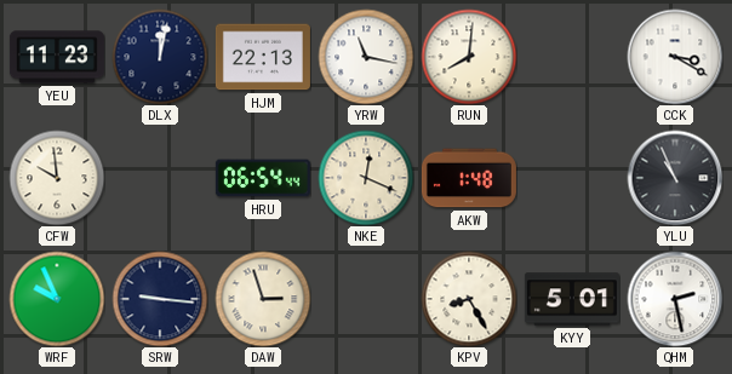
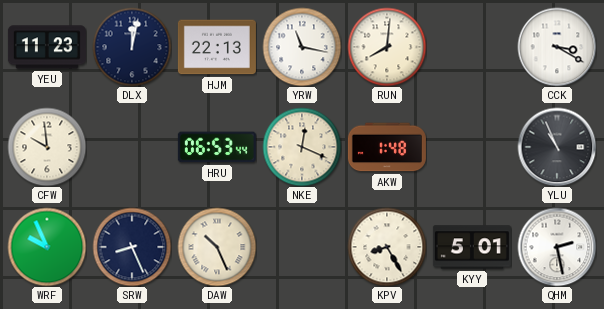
HRU: 06:54 -> 06:53
SRW: 9:16 -> 8:26
DAW: 2:57 -> 10:26
